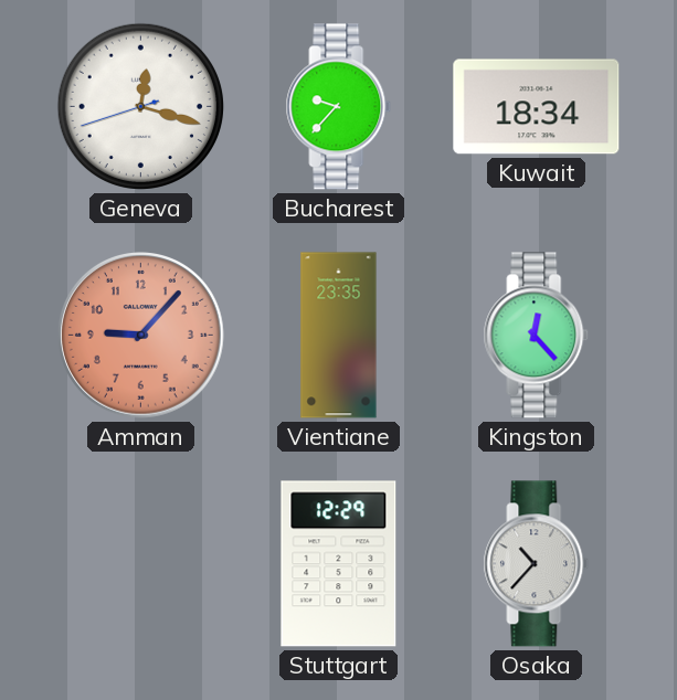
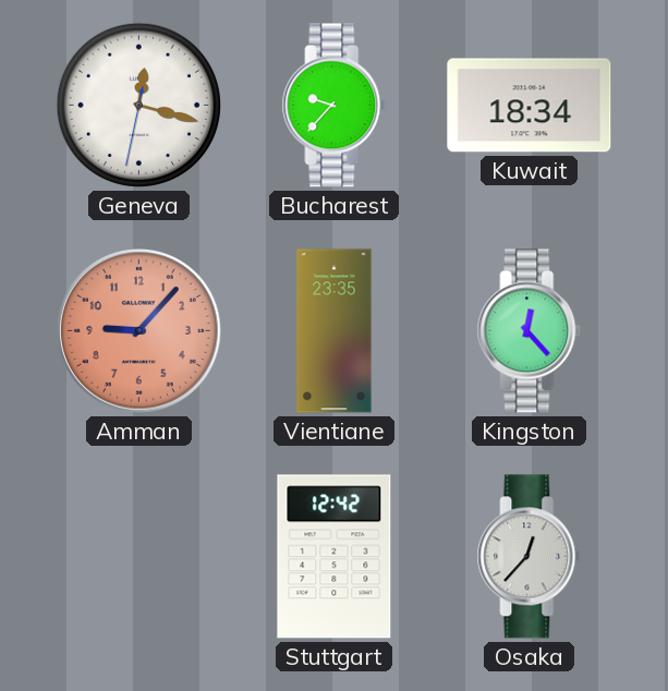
Geneva: 12:17:42 -> 12:17:32
Stuttgart: 12:29 -> 12:42
Osaka: 10:37 -> 12:37
